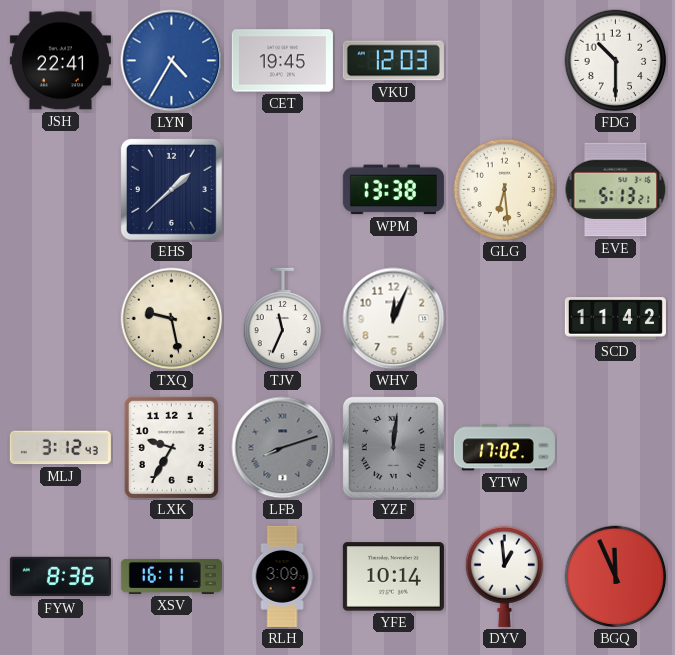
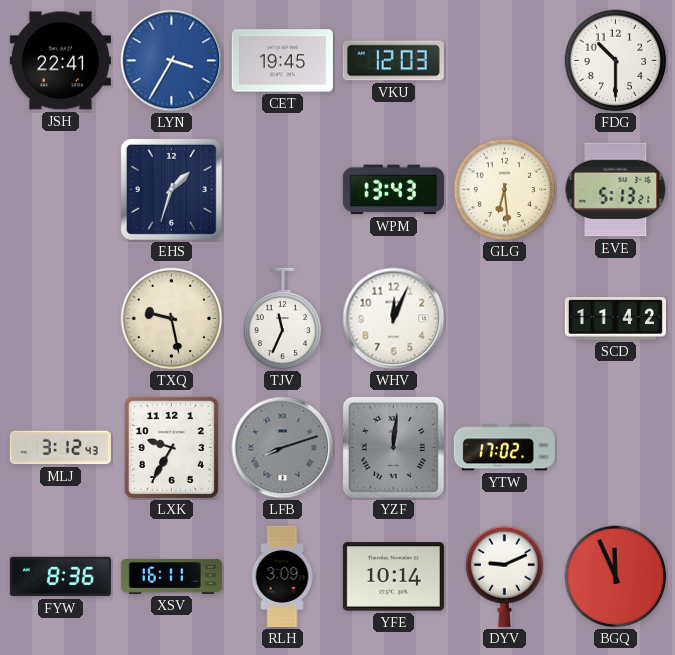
LYN: 4:35 -> 3:35
EHS: 1:38 -> 1:33
WPM: 13:38 -> 13:43
DYV: 12:59 -> 9:11
